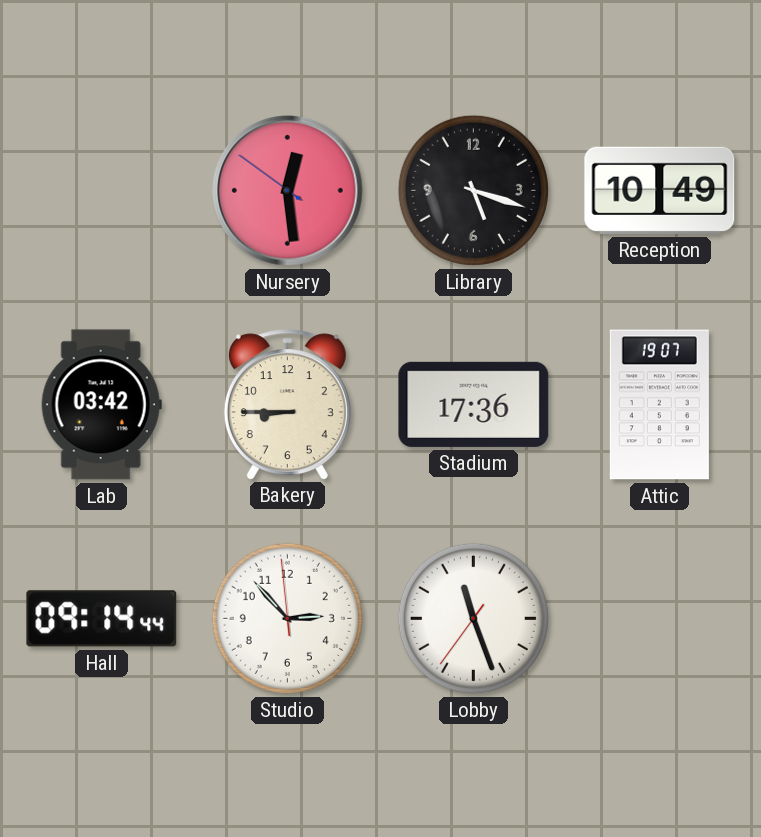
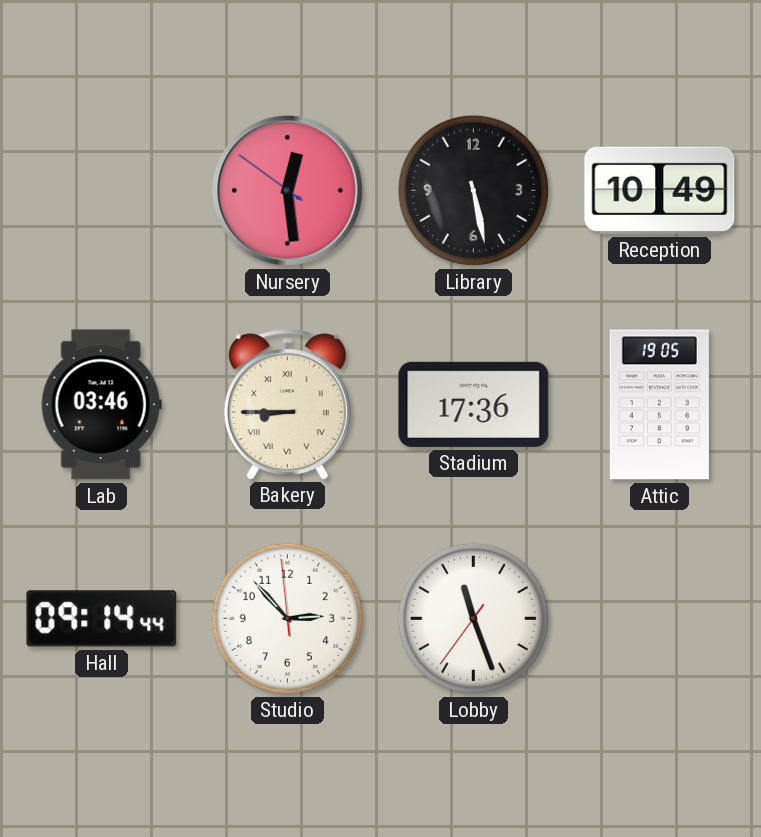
Library: 5:18 -> 5:28
Lab: 03:42 -> 03:46
Bakery numerals: Arabic -> Roman
Attic: 19:07 -> 19:05
